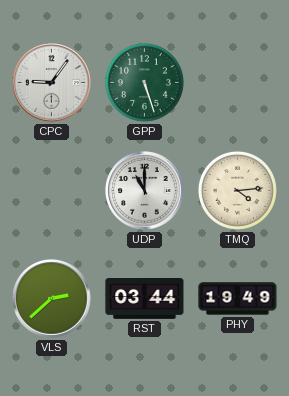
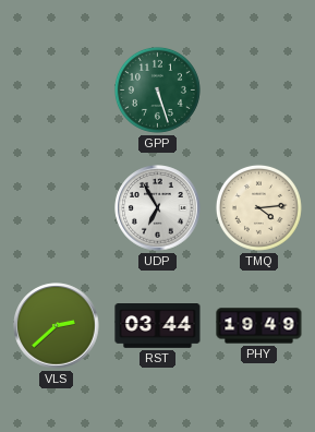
CPC: 9:06 -> none
UDP: 11:00 -> 6:55
